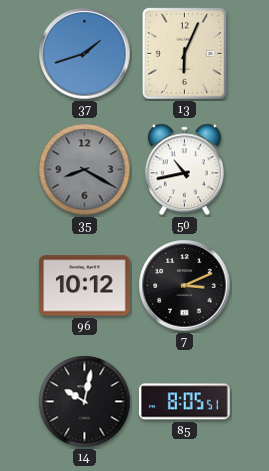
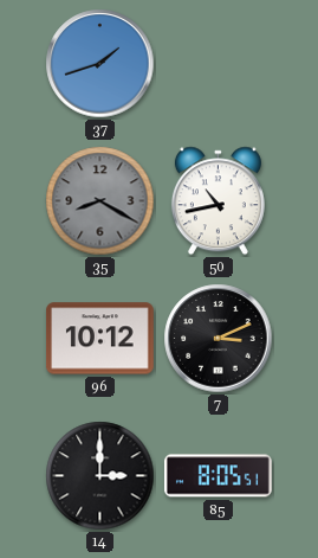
13: 6:04 -> none
14: 10:02 -> 3:00
